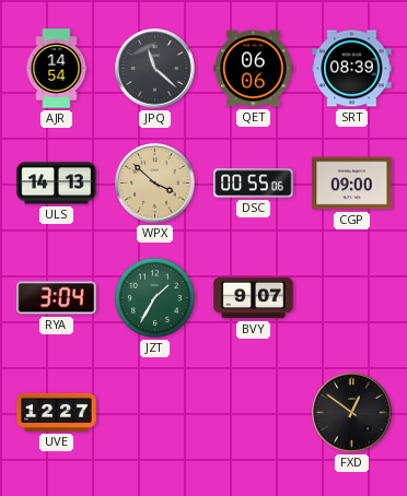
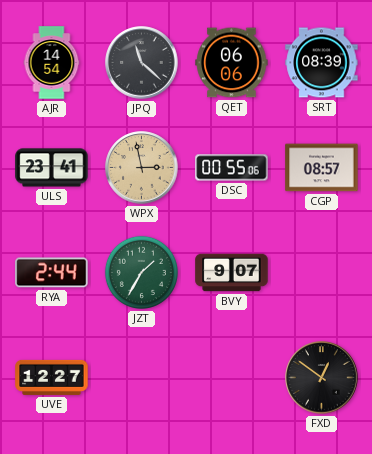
ULS: 14:13 -> 23:41
WPX: 3:52 -> 2:58
CGP: 09:00 -> 08:57
RYA: 3:04 -> 2:44
